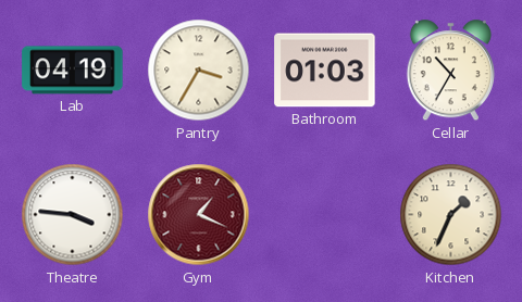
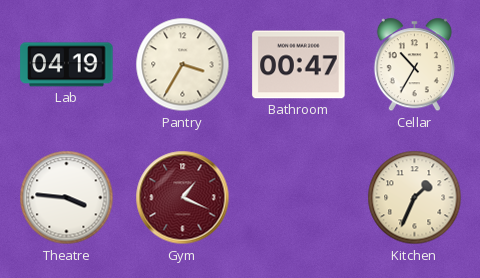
Bathroom: 01:03 -> 00:47
